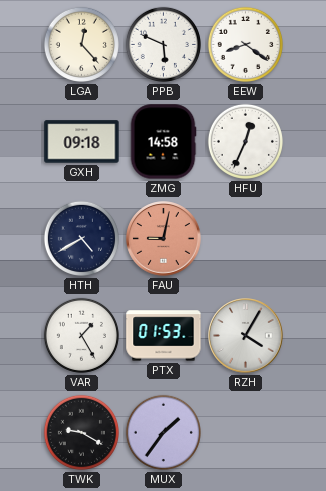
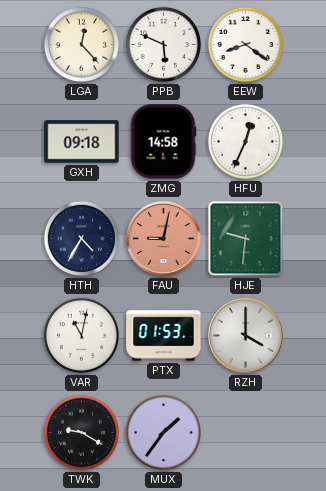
HTH: 4:40 -> 4:35
HJE: none -> 9:31
VAR: 1:25 -> 11:02
RZH: 4:05 -> 4:00
